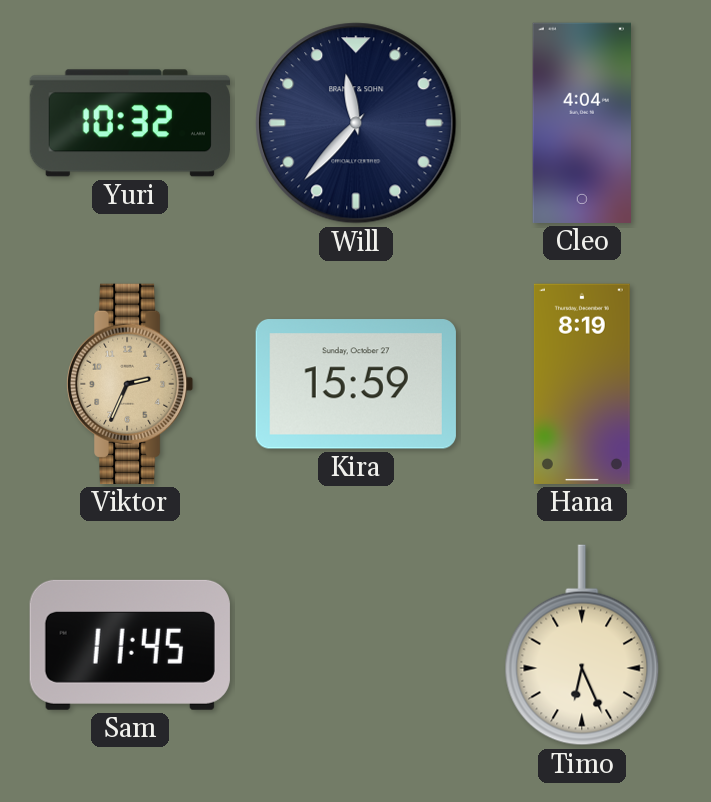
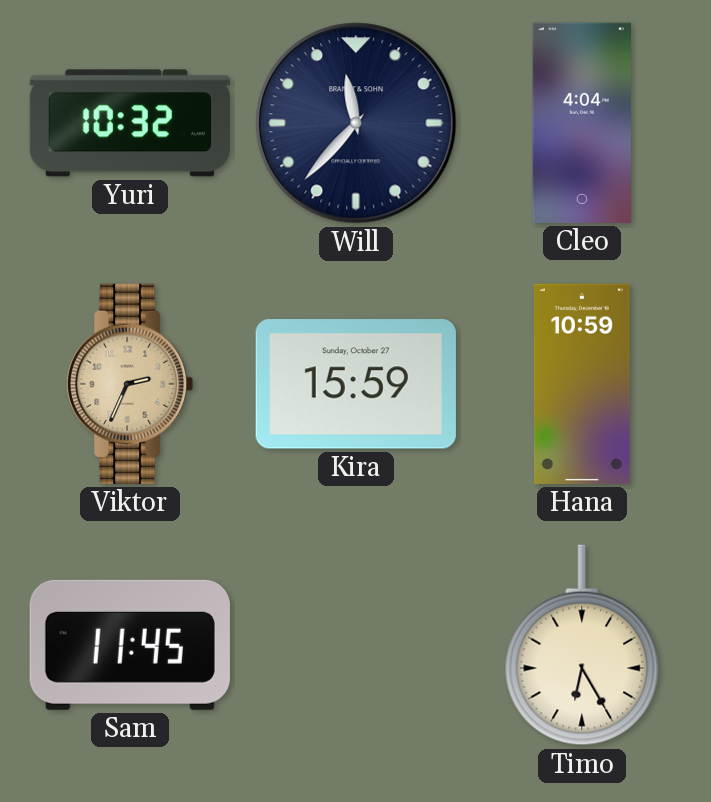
Hana: 8:19 -> 10:59
Timo: 6:26 -> 6:25
